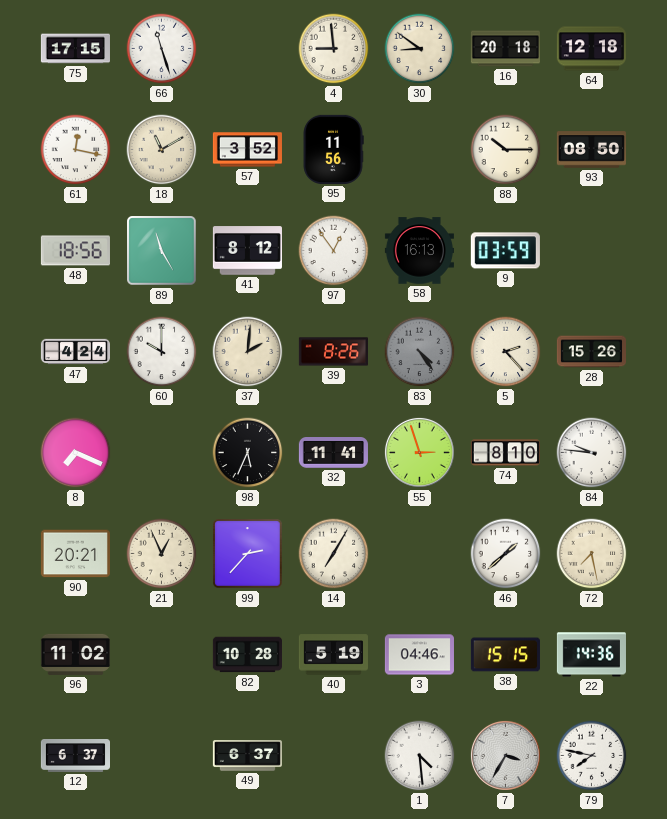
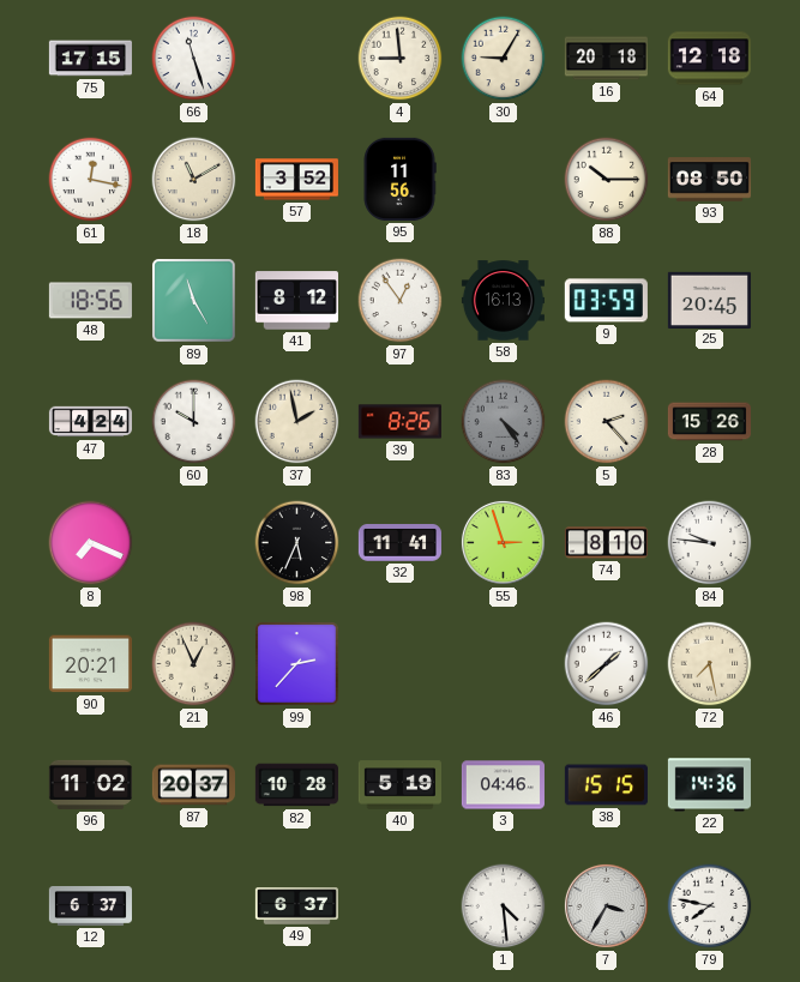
30: 8:51 -> 9:05
25: none -> 20:45
37: 2:01 -> 1:58
14: 7:05 -> none
87: none -> 20:37
